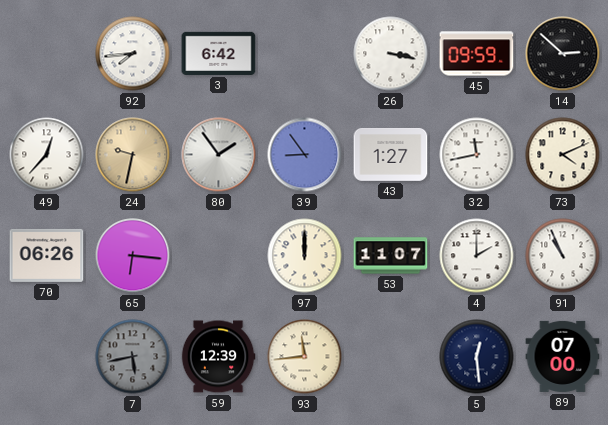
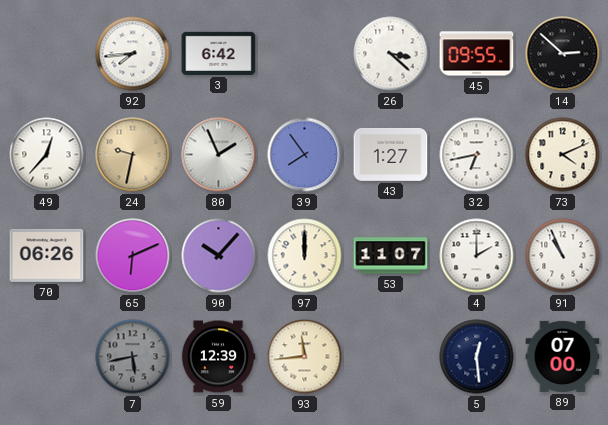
26: 3:17 -> 3:22
45: 09:59 -> 09:55
80: 1:54 -> 1:56
39: 8:54 -> 7:54
32: 11:43 -> 6:43
65: 6:16 -> 6:11
90: none -> 10:07
